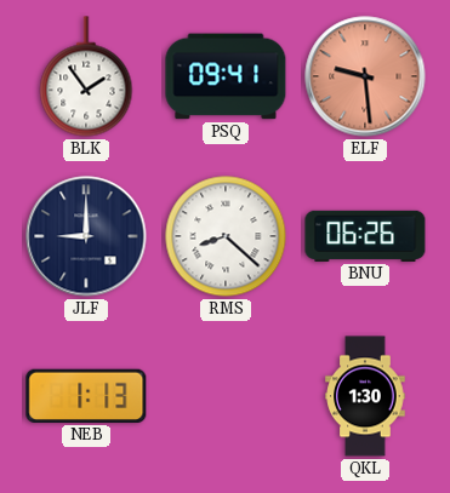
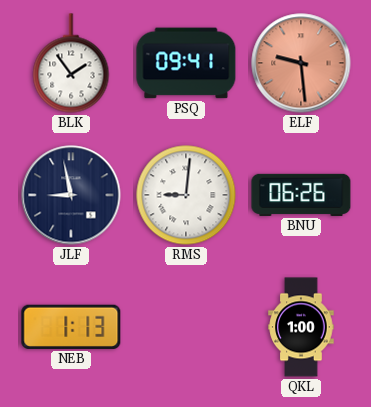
JLF: 9:00 -> 8:58
RMS: 8:22 -> 9:01
QKL: 1:30 -> 1:00
